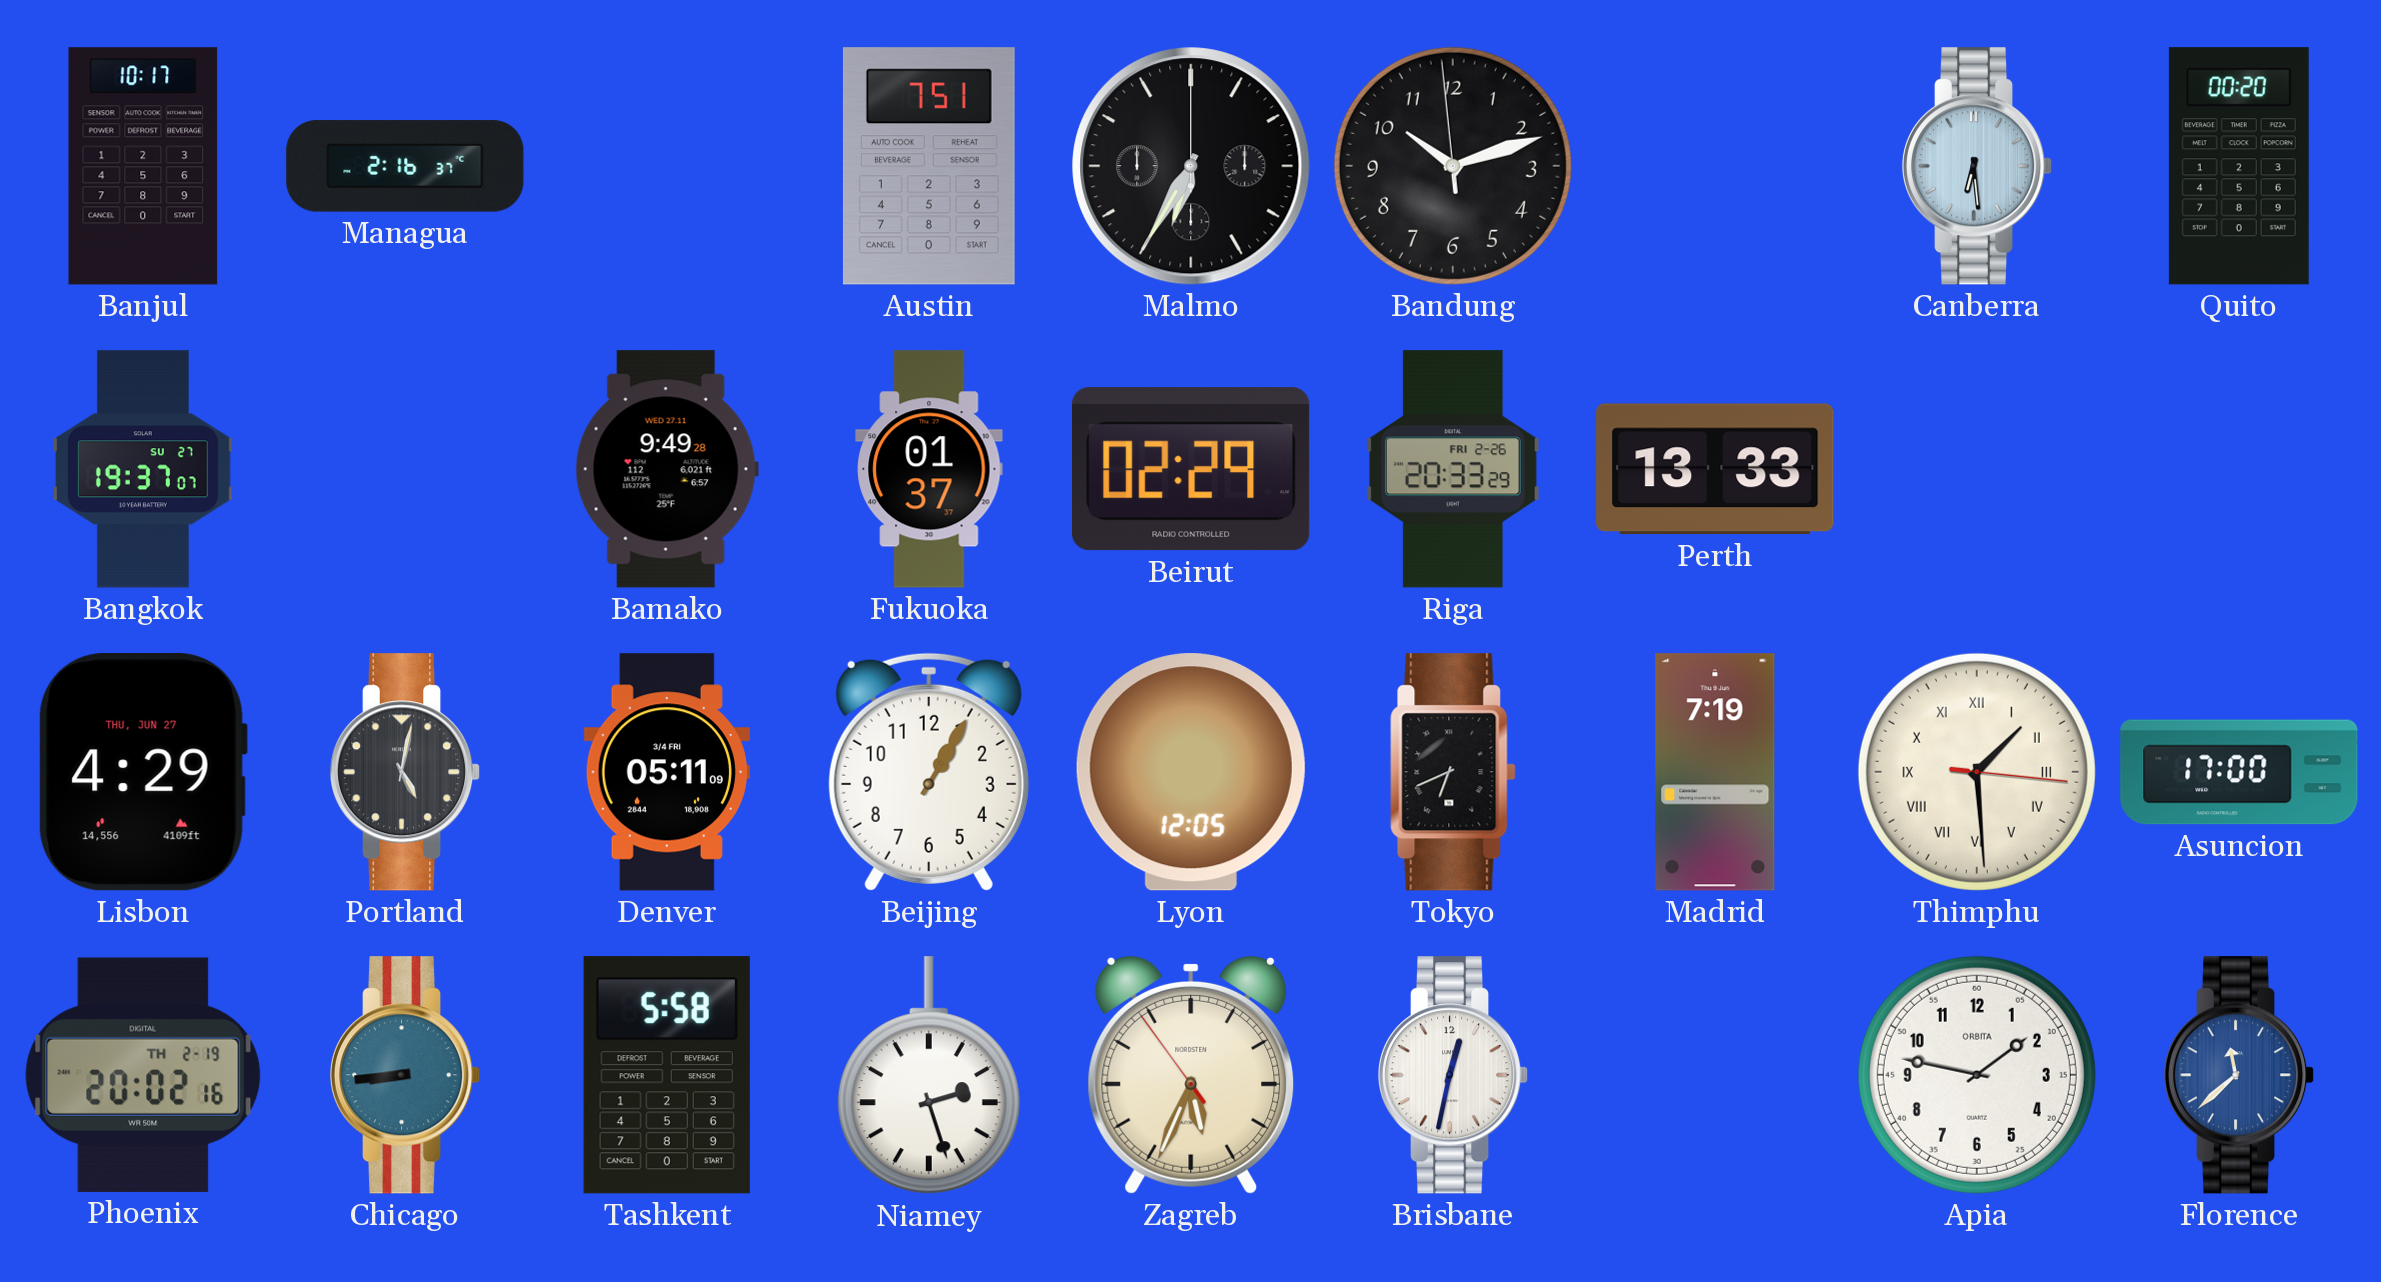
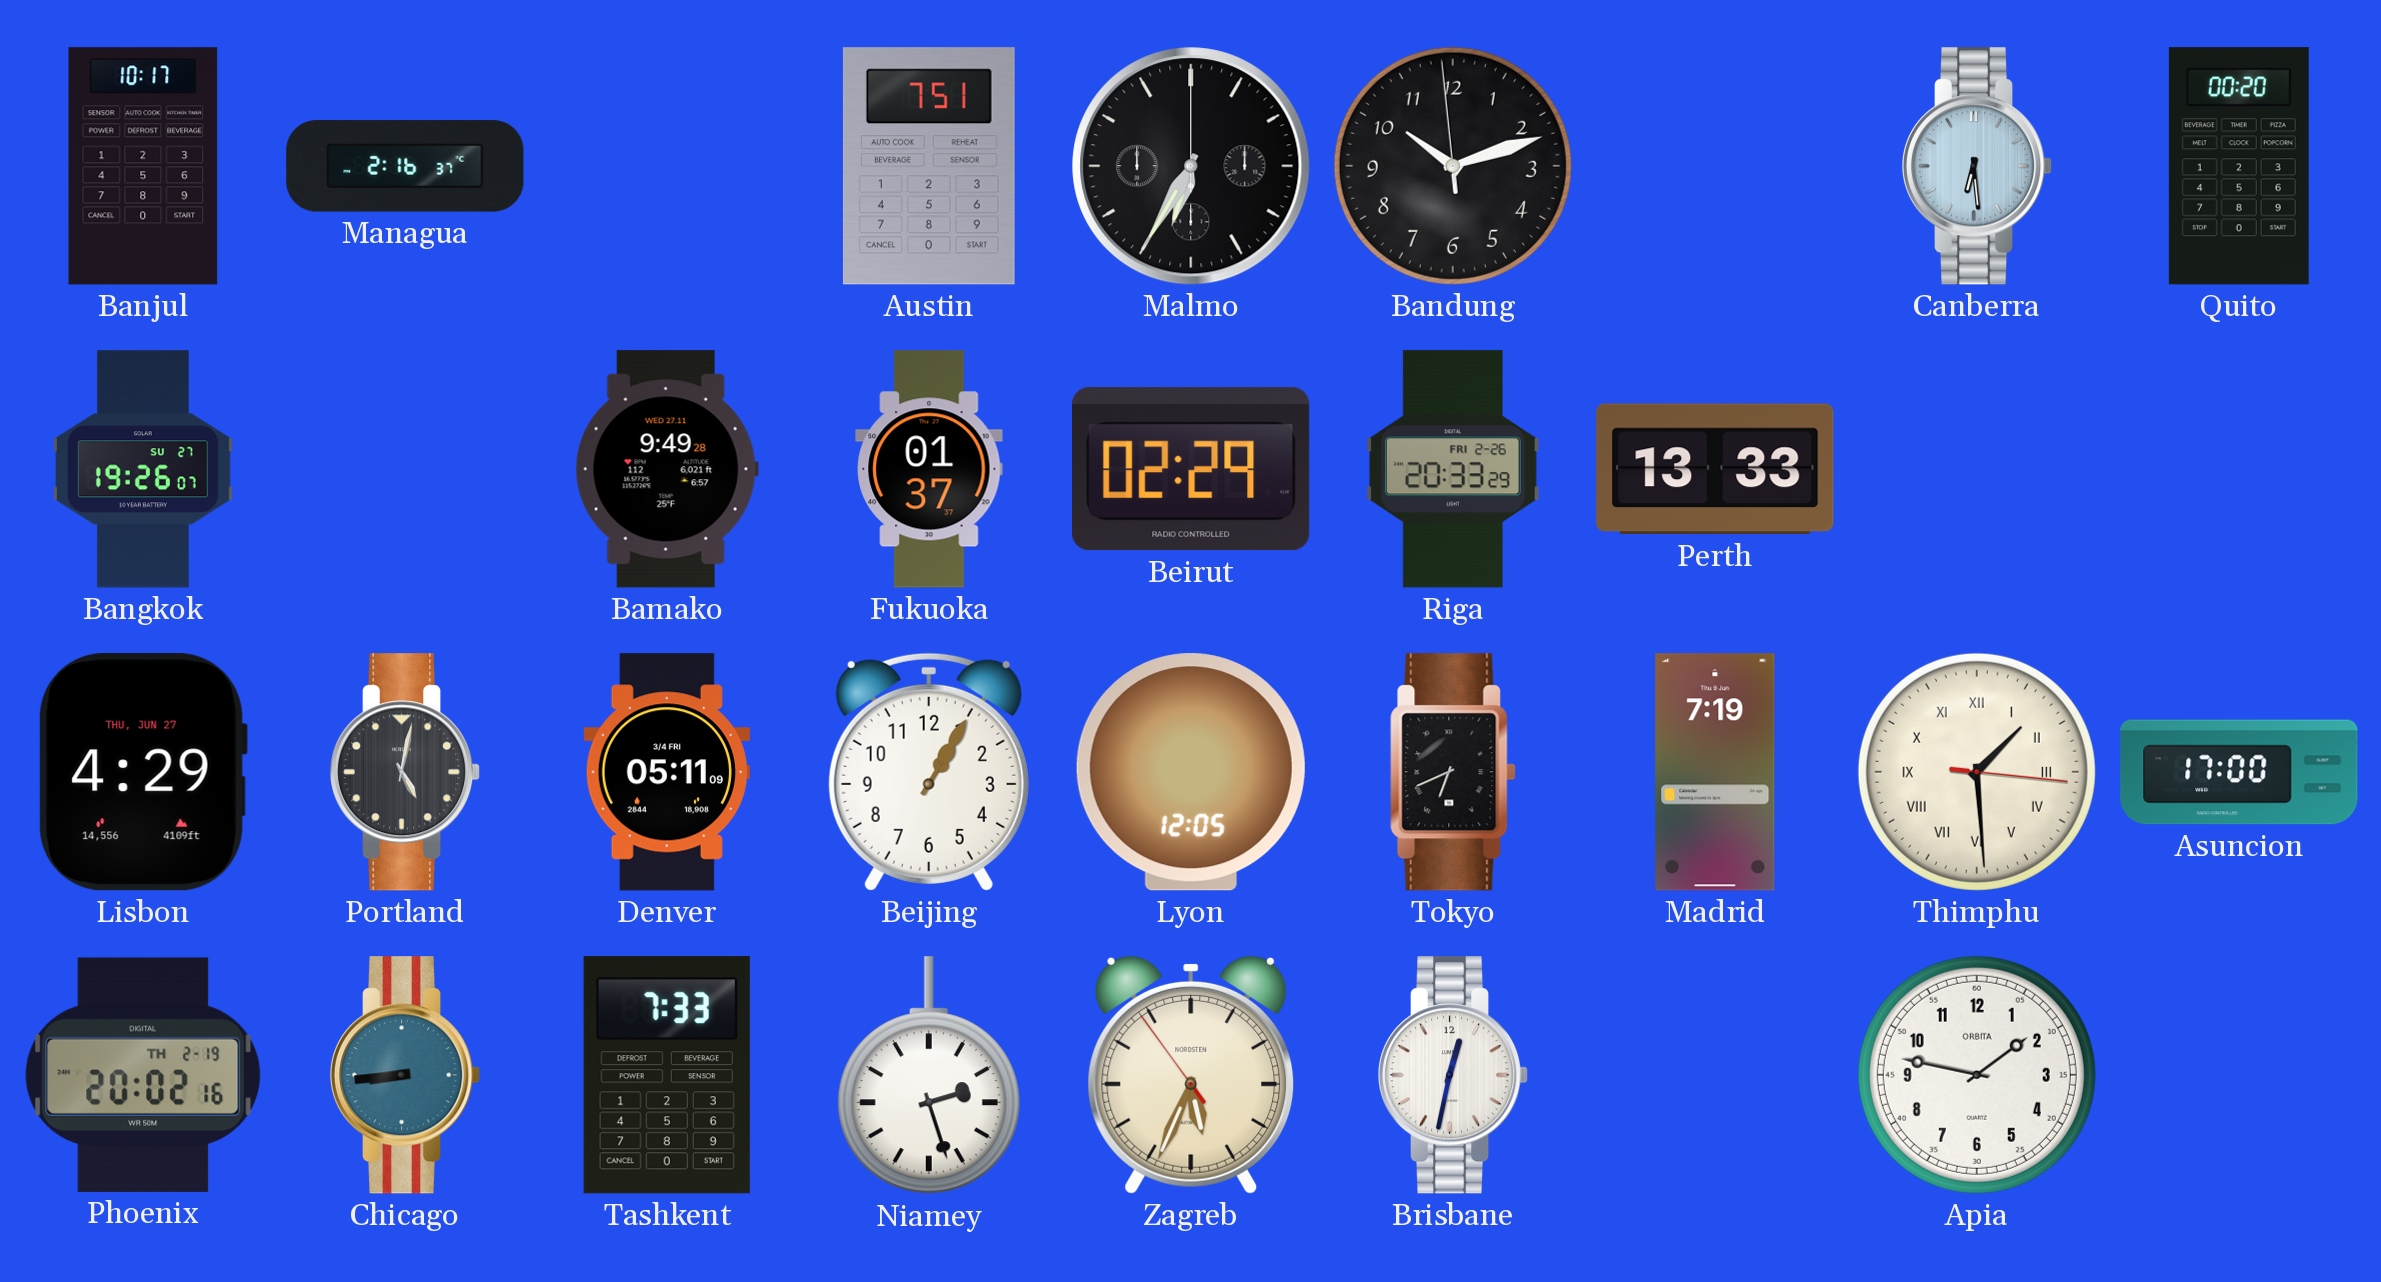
Bangkok: 19:37 -> 19:26
Tashkent: 5:58 -> 7:33
Florence: 11:38 -> none
